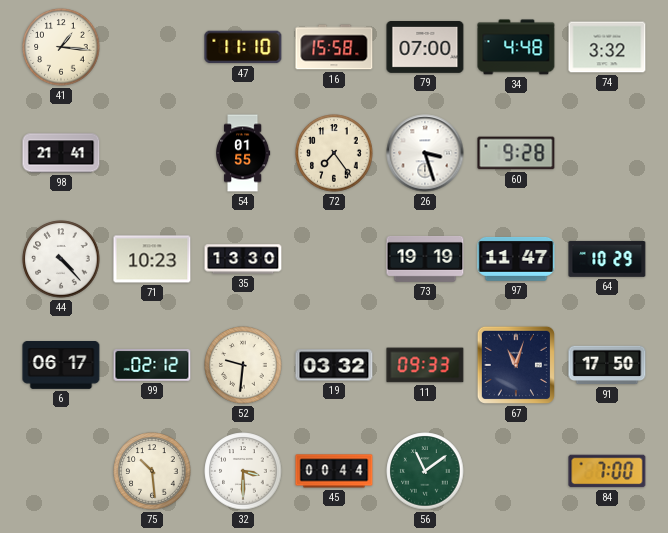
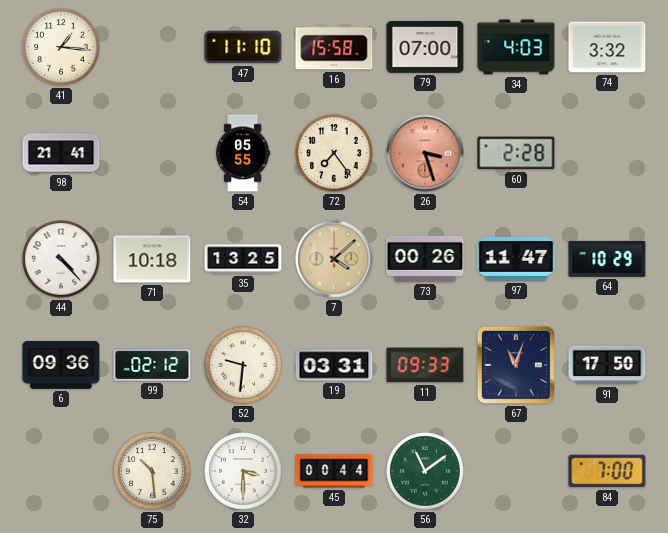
34: 4:48 -> 4:03
54: 01:55 -> 05:55
26 dial: white -> salmon
60: 9:28 -> 2:28
71: 10:23 -> 10:18
35: 13:30 -> 13:25
7: none -> 4:08
73: 19:19 -> 00:26
6: 06:17 -> 09:36
19: 03:32 -> 03:31
